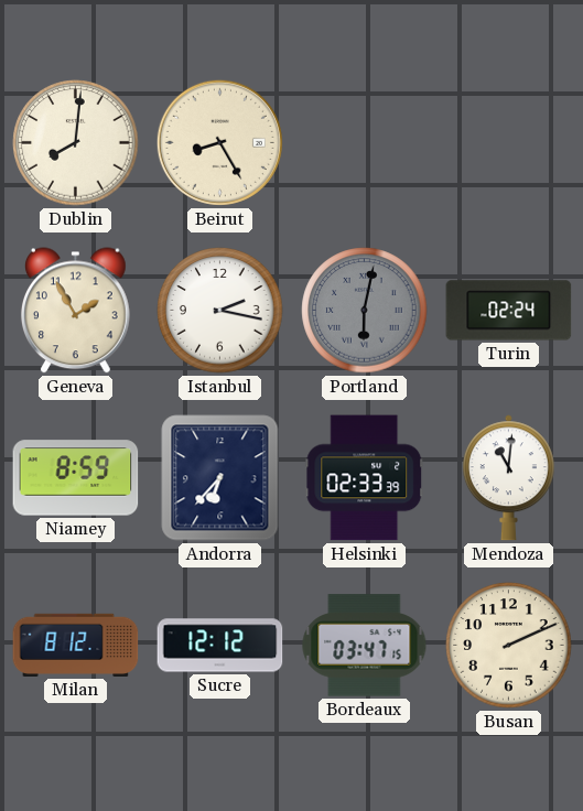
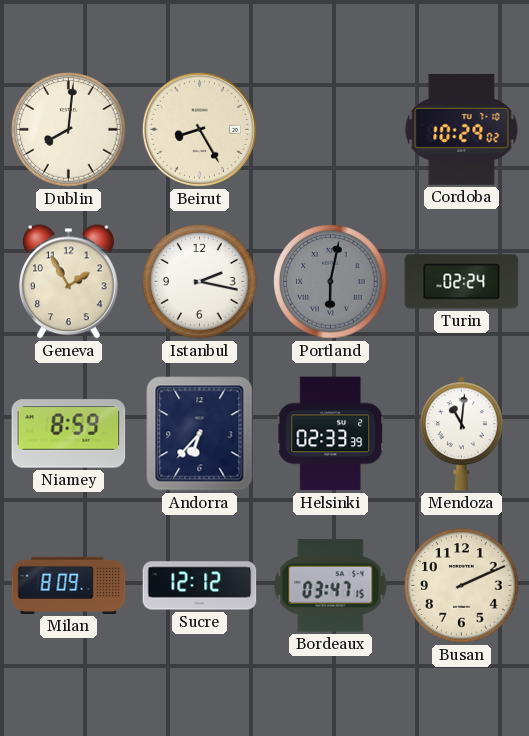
Cordoba: none -> 10:29
Milan: 8:12 -> 8:09
